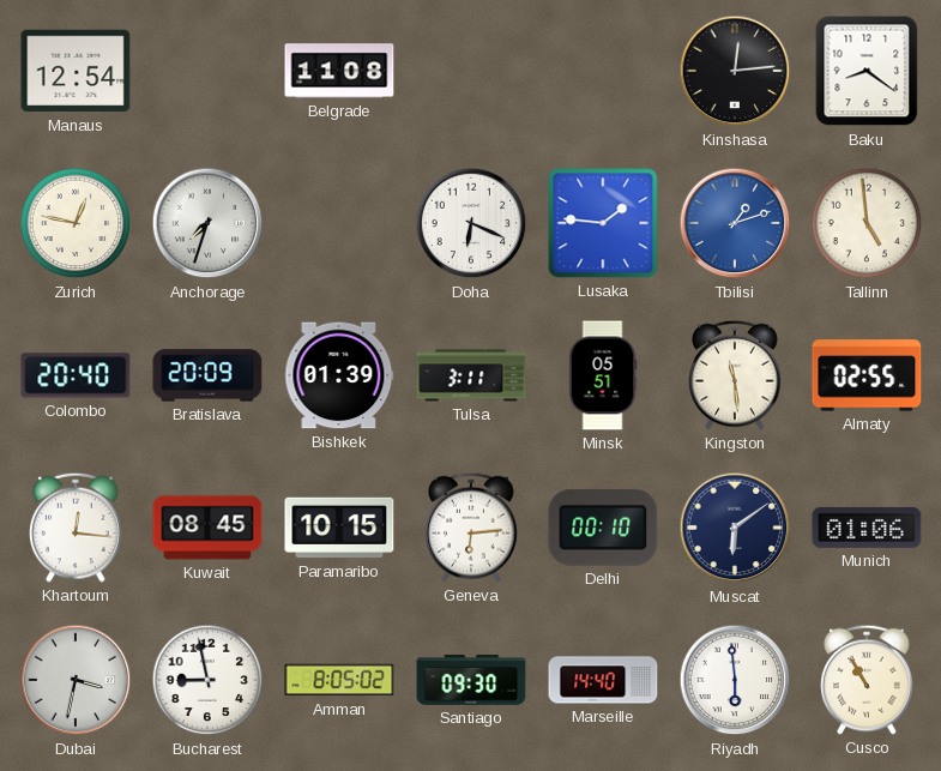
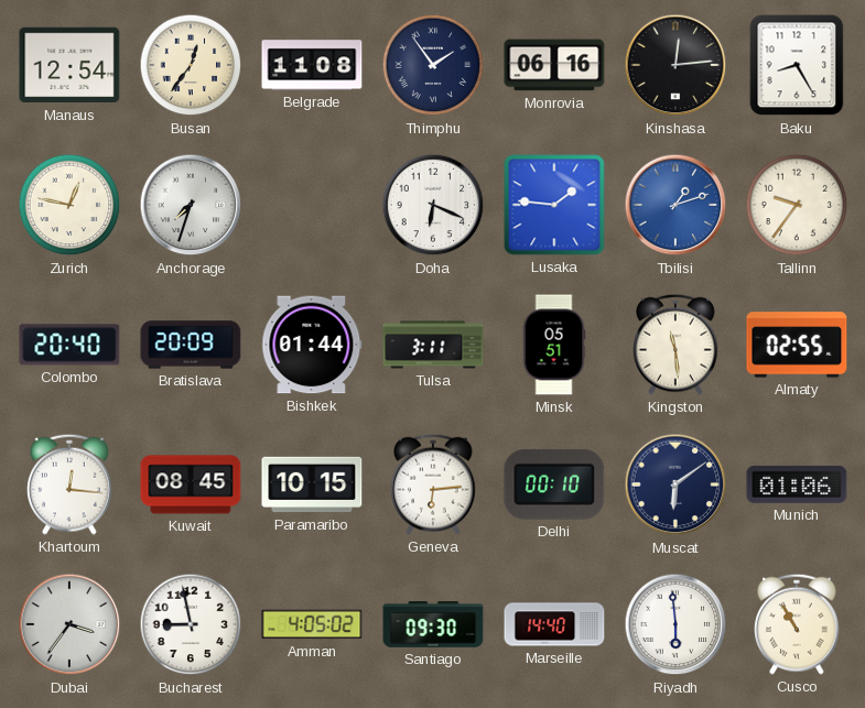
Busan: none -> 12:36
Thimphu: none -> 1:54
Monrovia: none -> 06:16
Baku: 8:21 -> 8:25
Tallinn: 4:59 -> 9:36
Bishkek: 01:39 -> 01:44
Dubai: 3:32 -> 3:36
Amman: 8:05 -> 4:05
